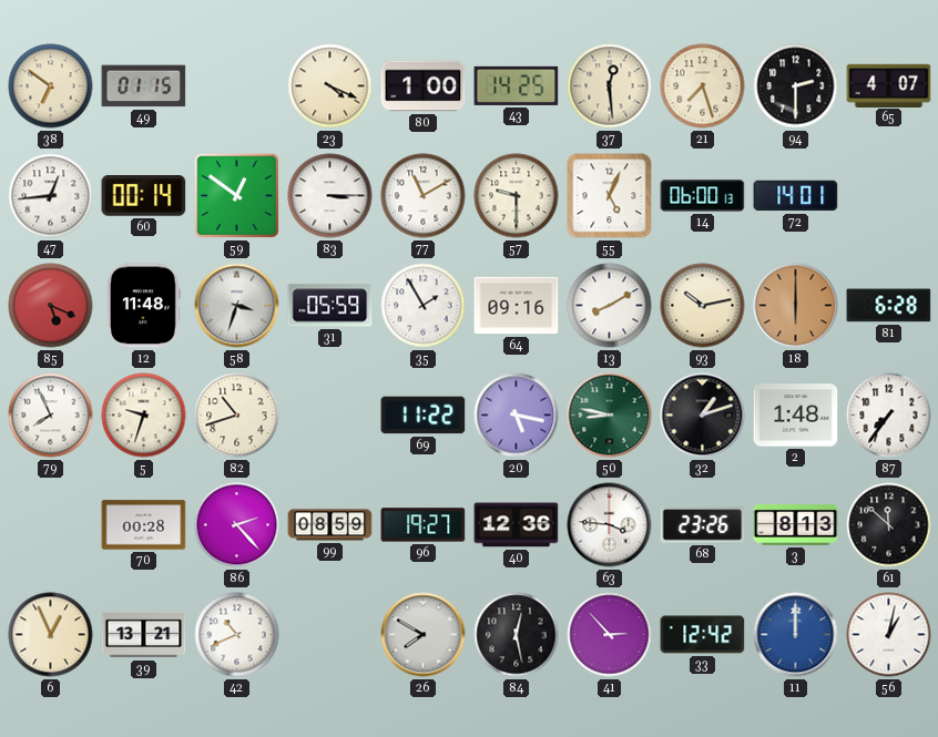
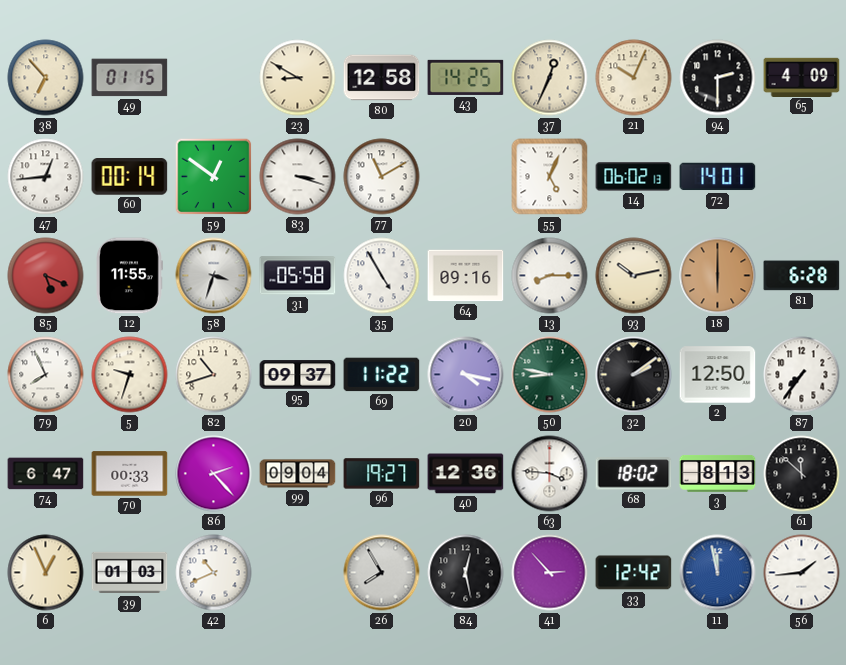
38: 6:51 -> 6:53
23: 4:19 -> 8:50
80: 1:00 -> 12:58
37: 12:29 -> 12:34
21: 7:27 -> 10:04
65: 4:07 -> 4:09
83: 3:15 -> 3:18
57: 9:30 -> none
14: 06:00 -> 06:02
12: 11:48 -> 11:55
31: 05:59 -> 05:58
35: 1:55 -> 4:55
13: 8:10 -> 8:15
95: none -> 09:37
20: 5:17 -> 4:17
32: 1:12 -> 2:09
2: 1:48 -> 12:50
74: none -> 6:47
70: 00:28 -> 00:33
99: 08:59 -> 09:04
68: 23:26 -> 18:02
39: 13:21 -> 01:03
26: 7:50 -> 7:55
11: 12:00 -> 11:58
56: 1:02 -> 1:44
